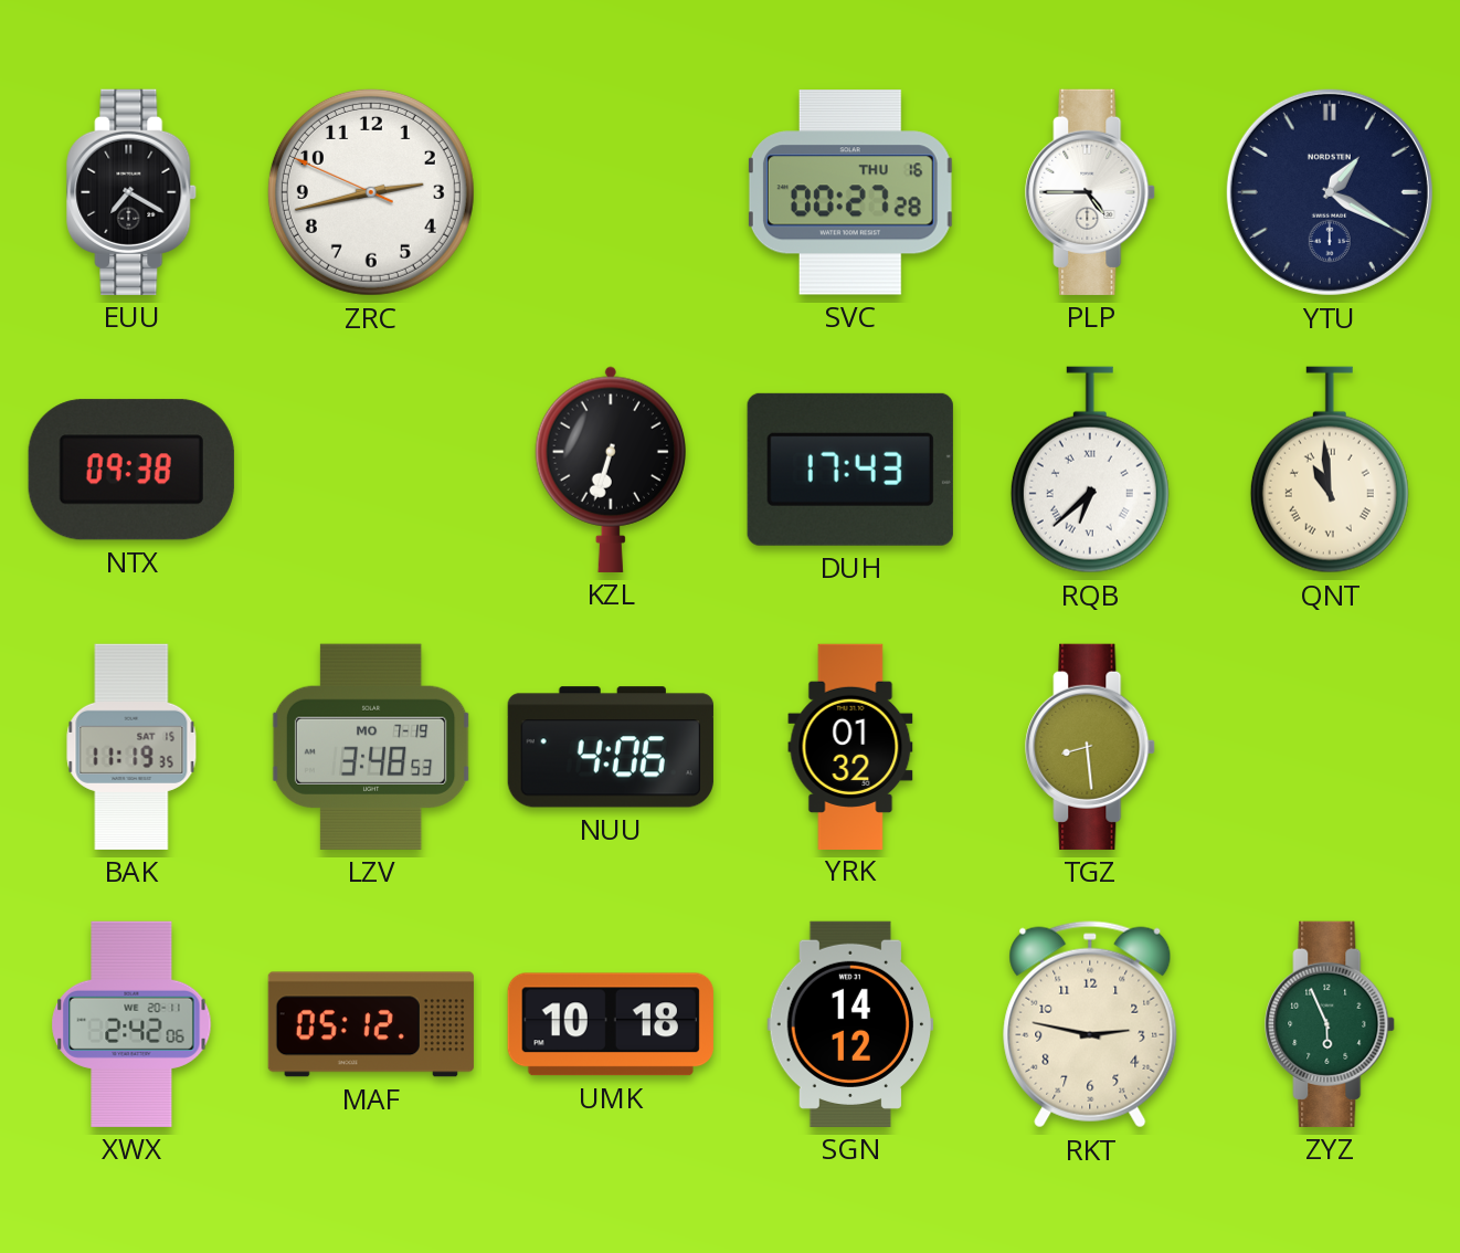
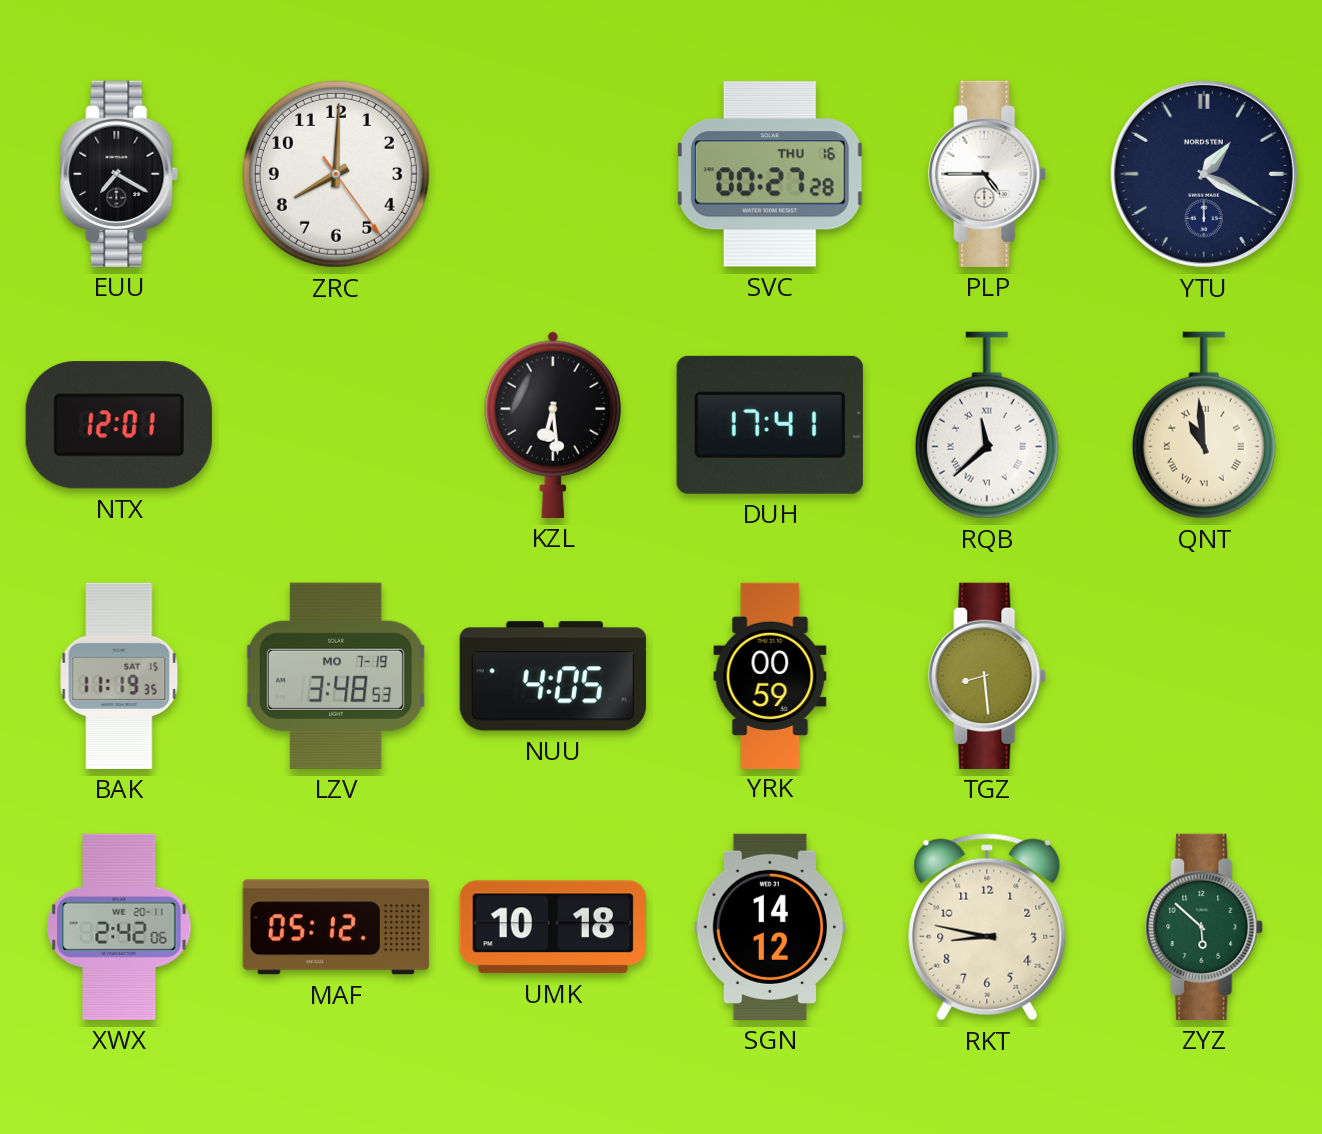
ZRC: 2:42 -> 8:00
NTX: 09:38 -> 12:01
KZL: 6:33 -> 6:29
DUH: 17:43 -> 17:41
RQB: 6:38 -> 11:38
NUU: 4:06 -> 4:05
YRK: 01:32 -> 00:59
RKT: 2:47 -> 8:47
ZYZ: 5:56 -> 5:52
